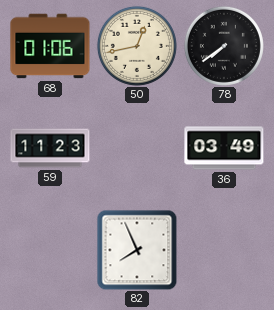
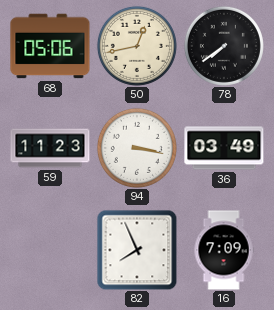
68: 01:06 -> 05:06
94: none -> 3:17
16: none -> 7:09
